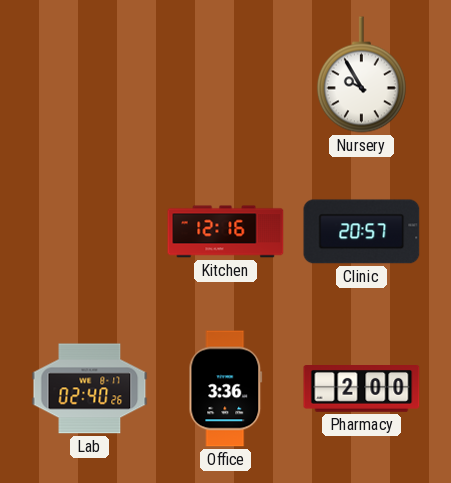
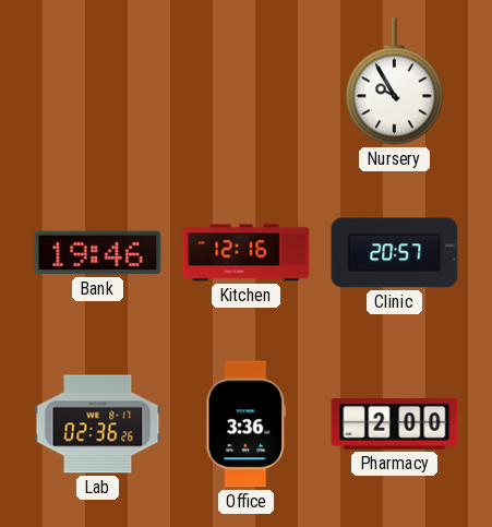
Bank: none -> 19:46
Lab: 02:40 -> 02:36
